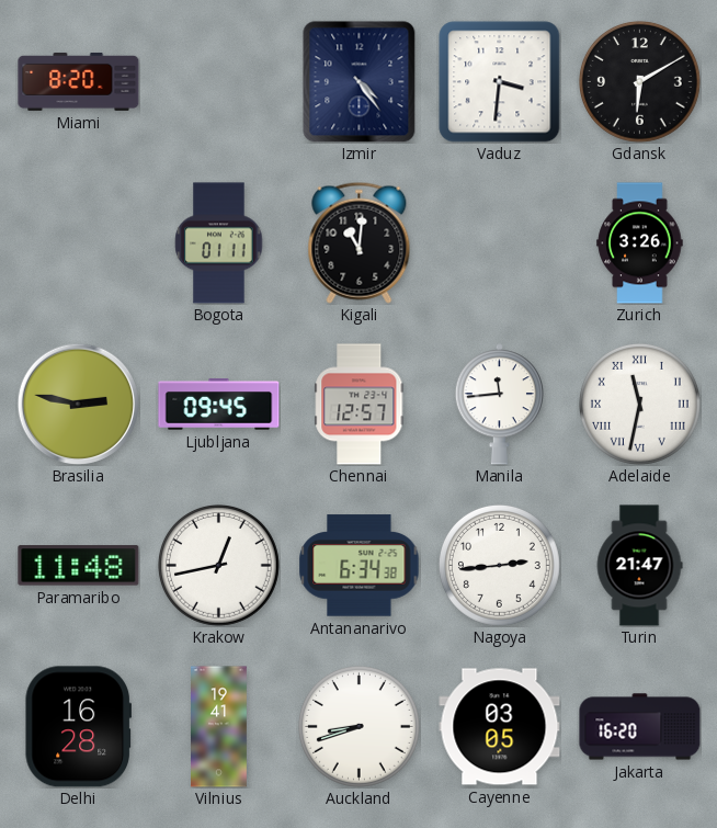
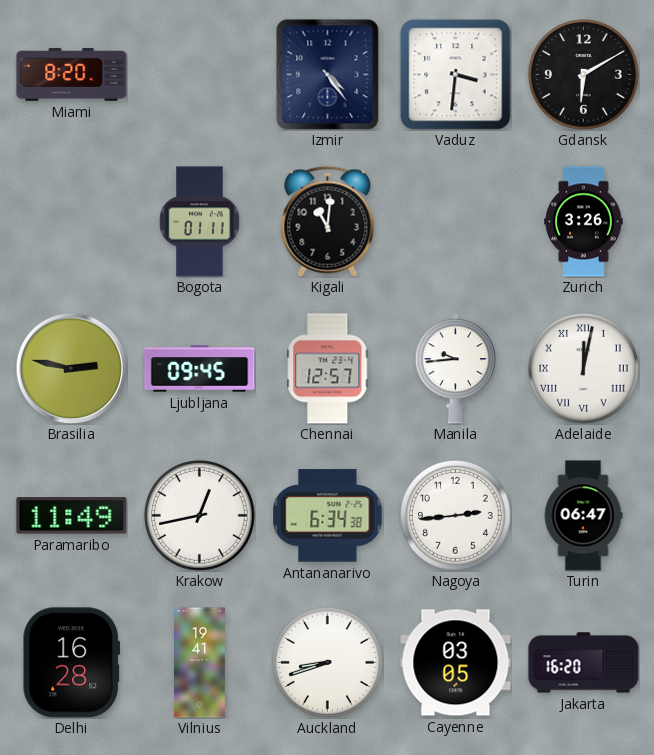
Manila: 11:44 -> 9:44
Adelaide: 11:32 -> 12:02
Paramaribo: 11:48 -> 11:49
Turin: 21:47 -> 06:47
